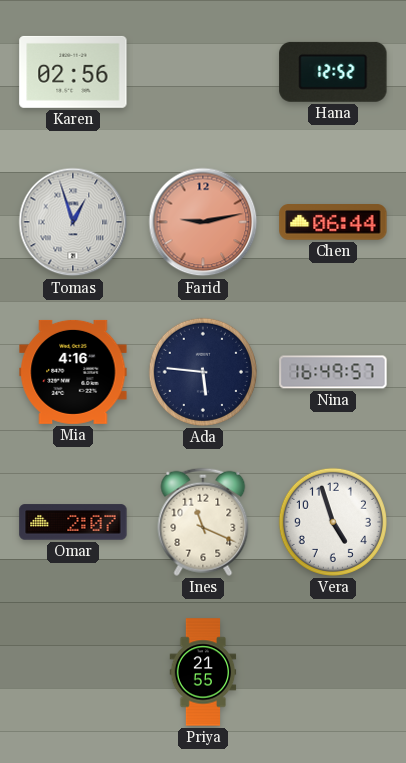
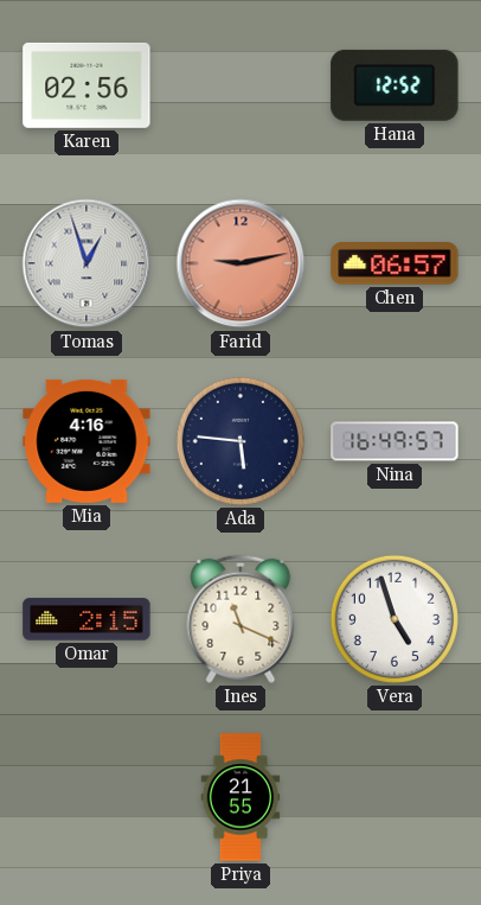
Chen: 06:44 -> 06:57
Omar: 2:07 -> 2:15
